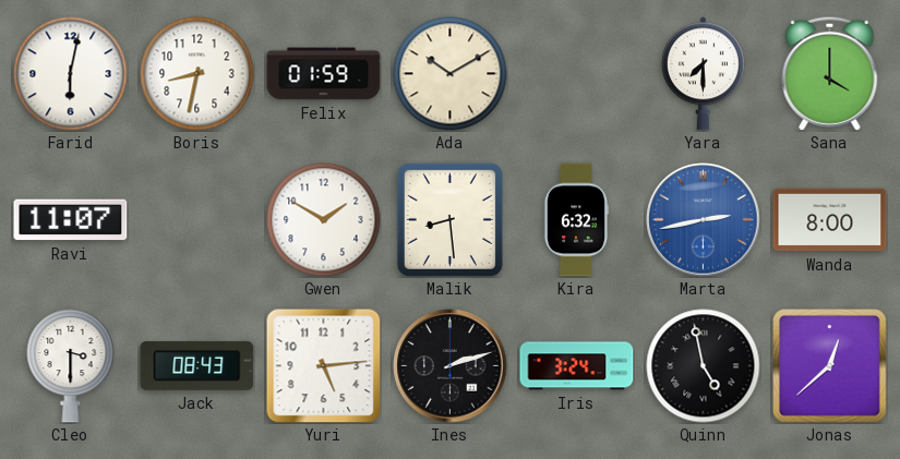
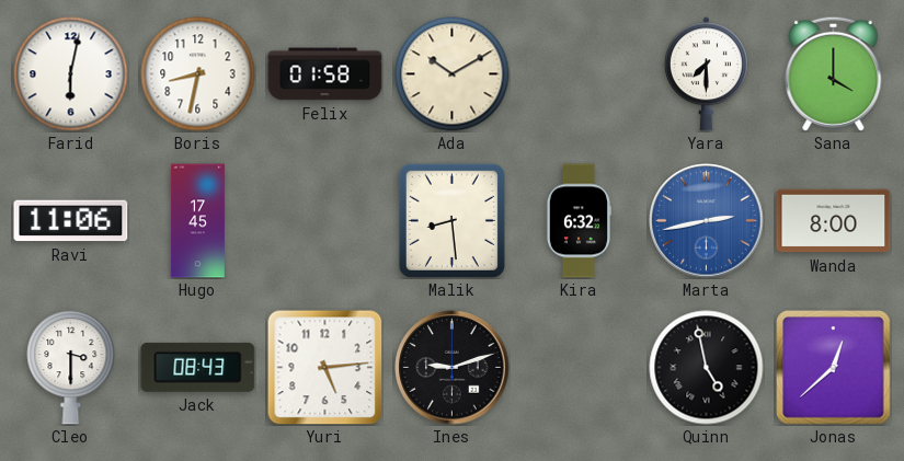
Felix: 01:59 -> 01:58
Ravi: 11:07 -> 11:06
Hugo: none -> 17:45
Gwen: 1:50 -> none
Ines: 2:12 -> 9:12
Iris: 3:24 -> none
